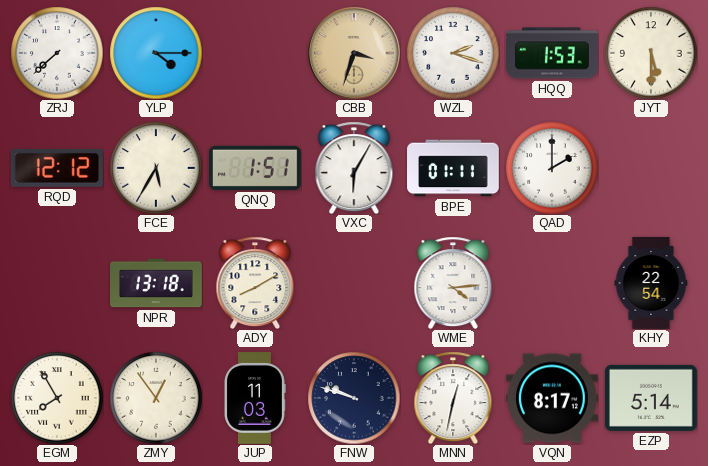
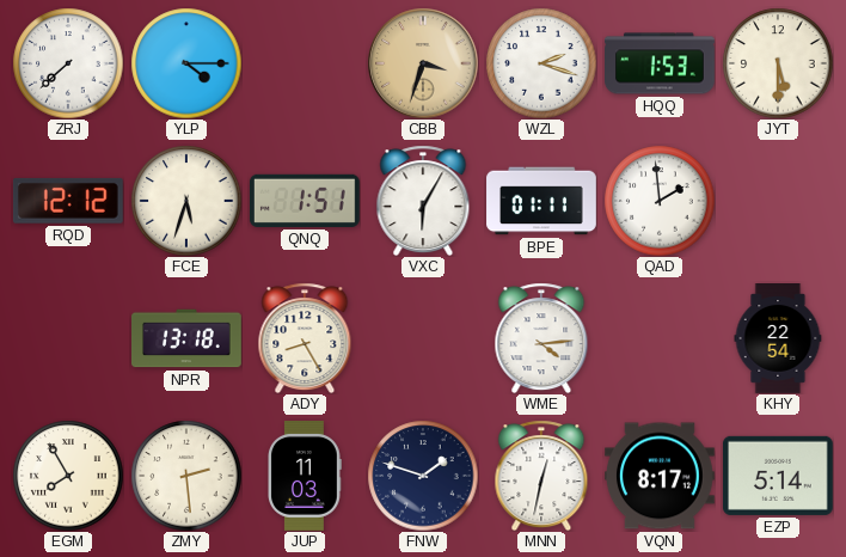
FCE: 5:35 -> 5:33
QAD: 2:00 -> 1:59
ADY: 8:10 -> 8:25
ZMY: 12:54 -> 2:29
FNW: 9:48 -> 1:48
